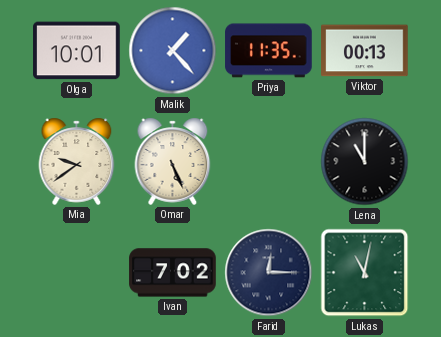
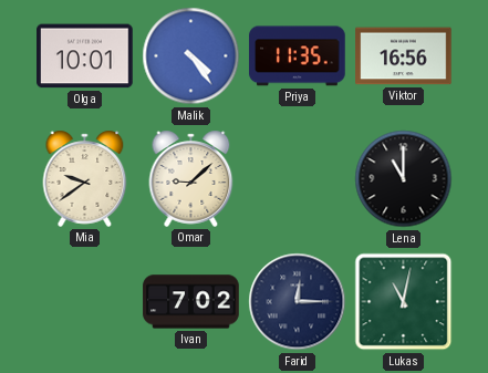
Malik: 1:23 -> 4:24
Viktor: 00:13 -> 16:56
Omar: 5:26 -> 9:08
